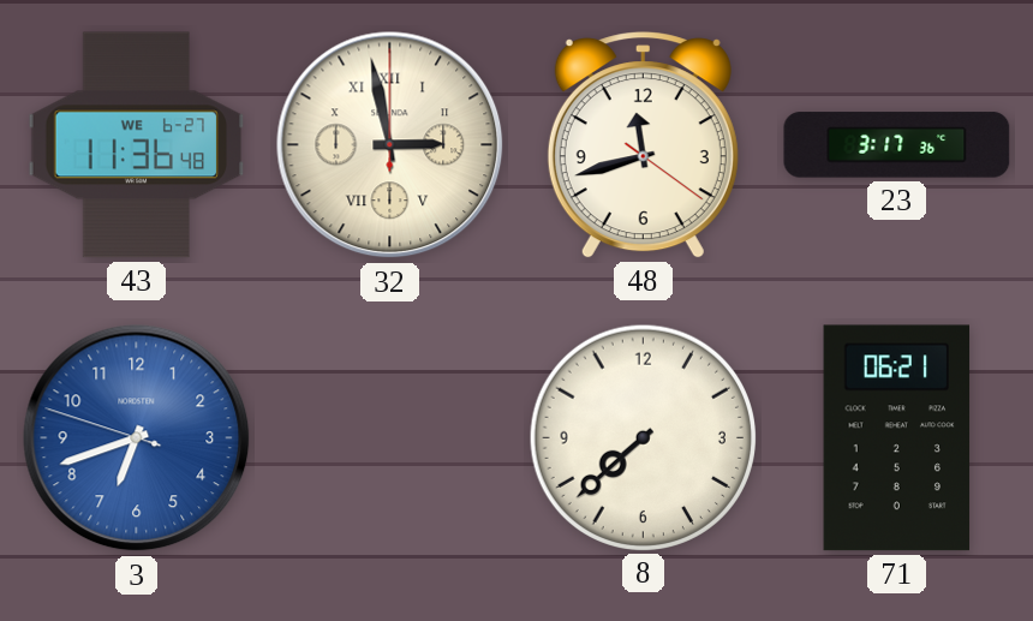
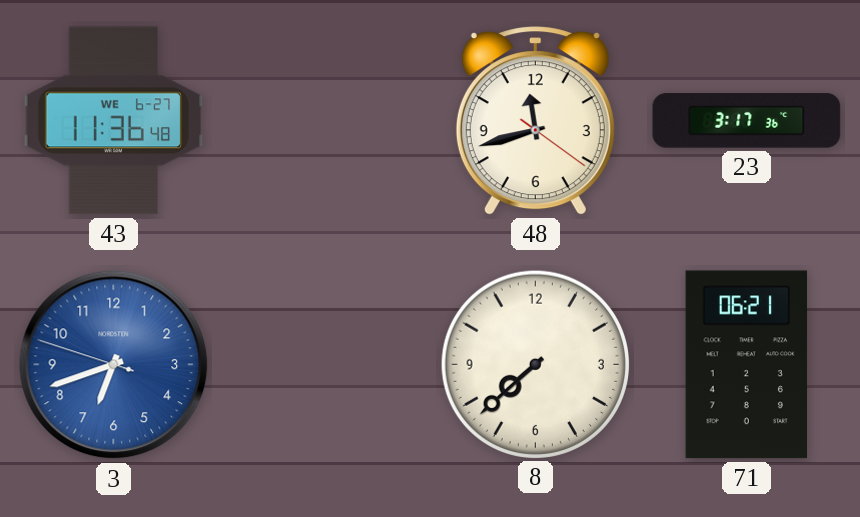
32: 2:58 -> none
